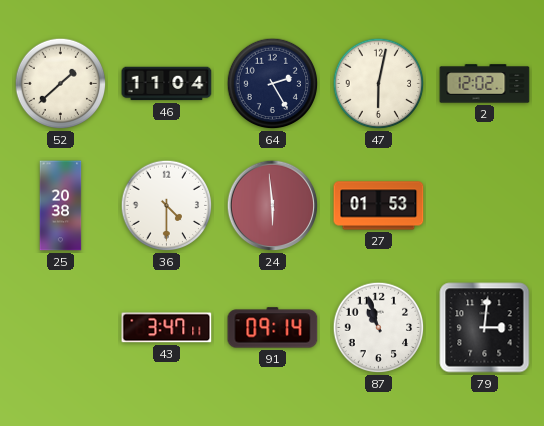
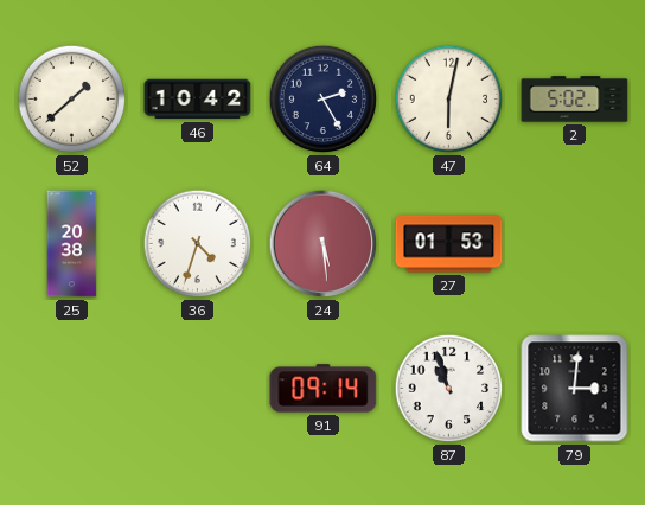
46: 11:04 -> 10:42
2: 12:02 -> 5:02
36: 4:30 -> 4:33
24: 5:59 -> 5:29
43: 3:47 -> none
